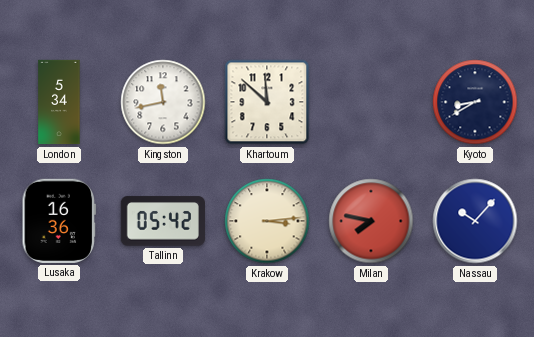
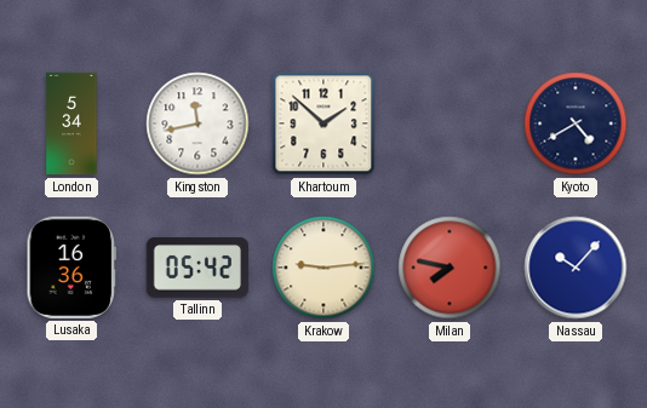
Khartoum: 11:52 -> 1:52
Kyoto: 8:40 -> 4:40
Krakow: 3:14 -> 9:14
